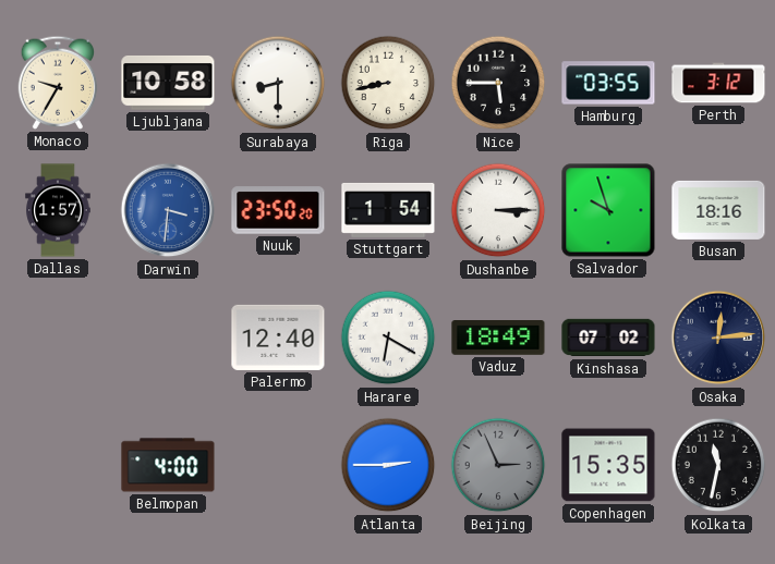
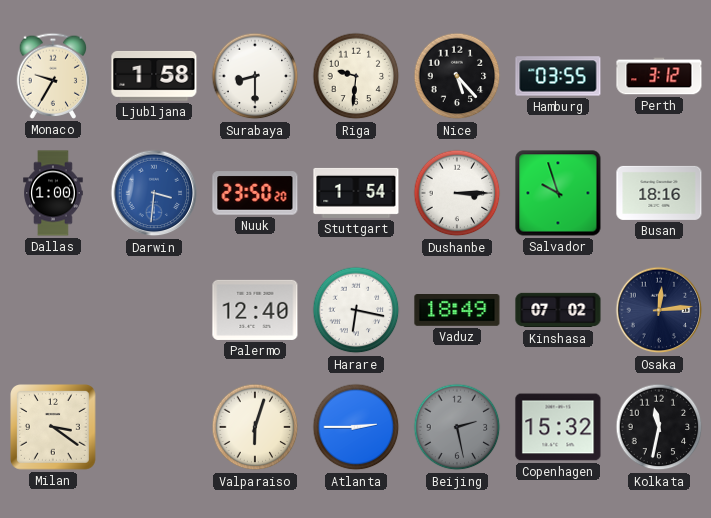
Ljubljana: 10:58 -> 1:58
Riga: 8:43 -> 9:31
Nice: 5:45 -> 5:23
Dallas: 1:57 -> 1:00
Harare: 6:20 -> 6:17
Milan: none -> 3:21
Belmopan: 4:00 -> none
Valparaiso: none -> 6:03
Beijing: 2:56 -> 2:28
Copenhagen: 15:35 -> 15:32
